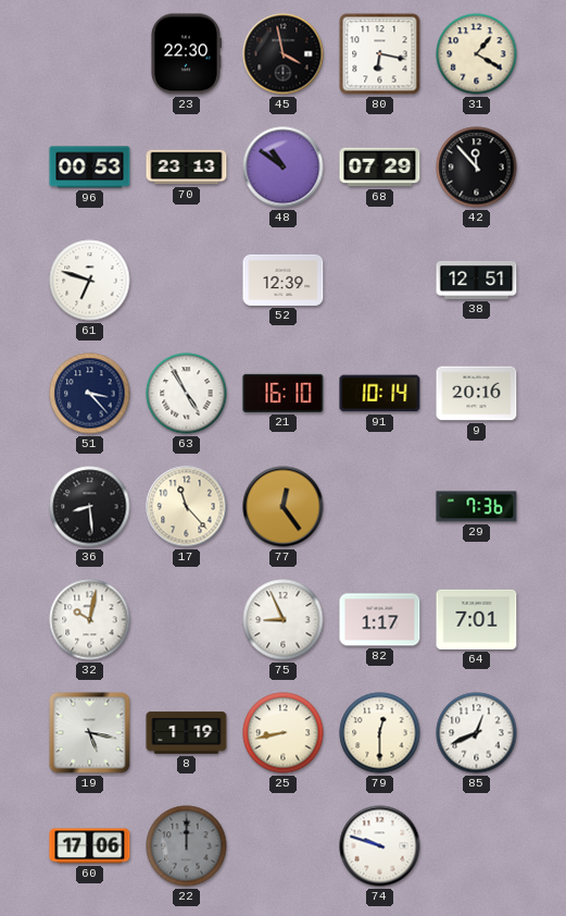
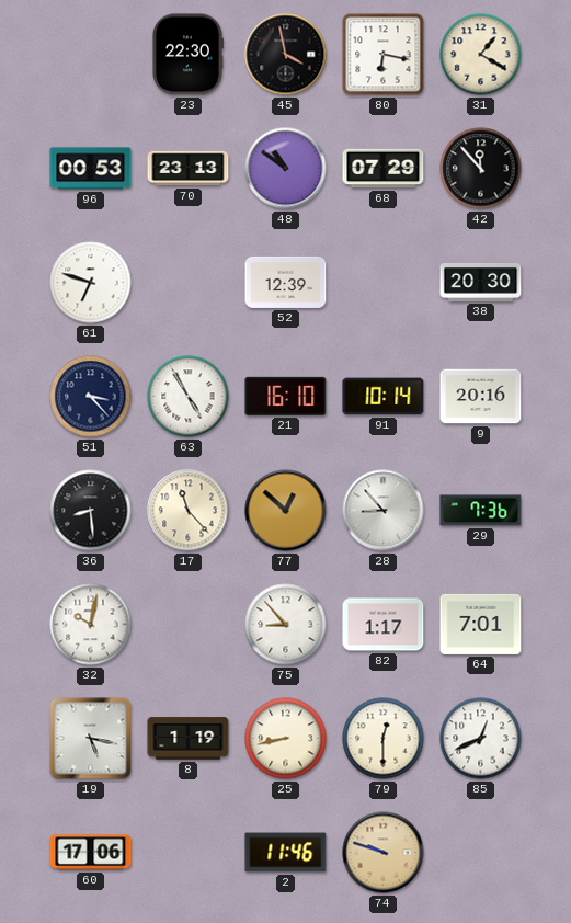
38: 12:51 -> 20:30
77: 12:24 -> 12:52
28: none -> 8:53
75: 8:56 -> 8:53
22: 12:00 -> none
2: none -> 11:46
74 dial: white -> champagne
